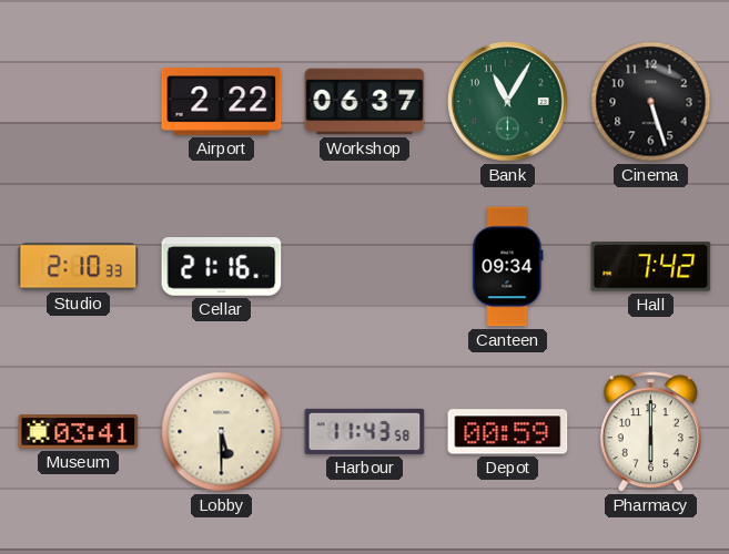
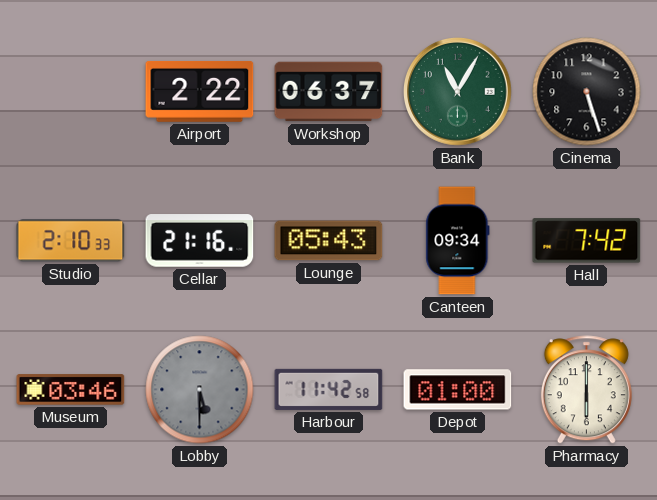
Lounge: none -> 05:43
Museum: 03:41 -> 03:46
Lobby dial: cream -> grey
Harbour: 11:43 -> 11:42
Depot: 00:59 -> 01:00
